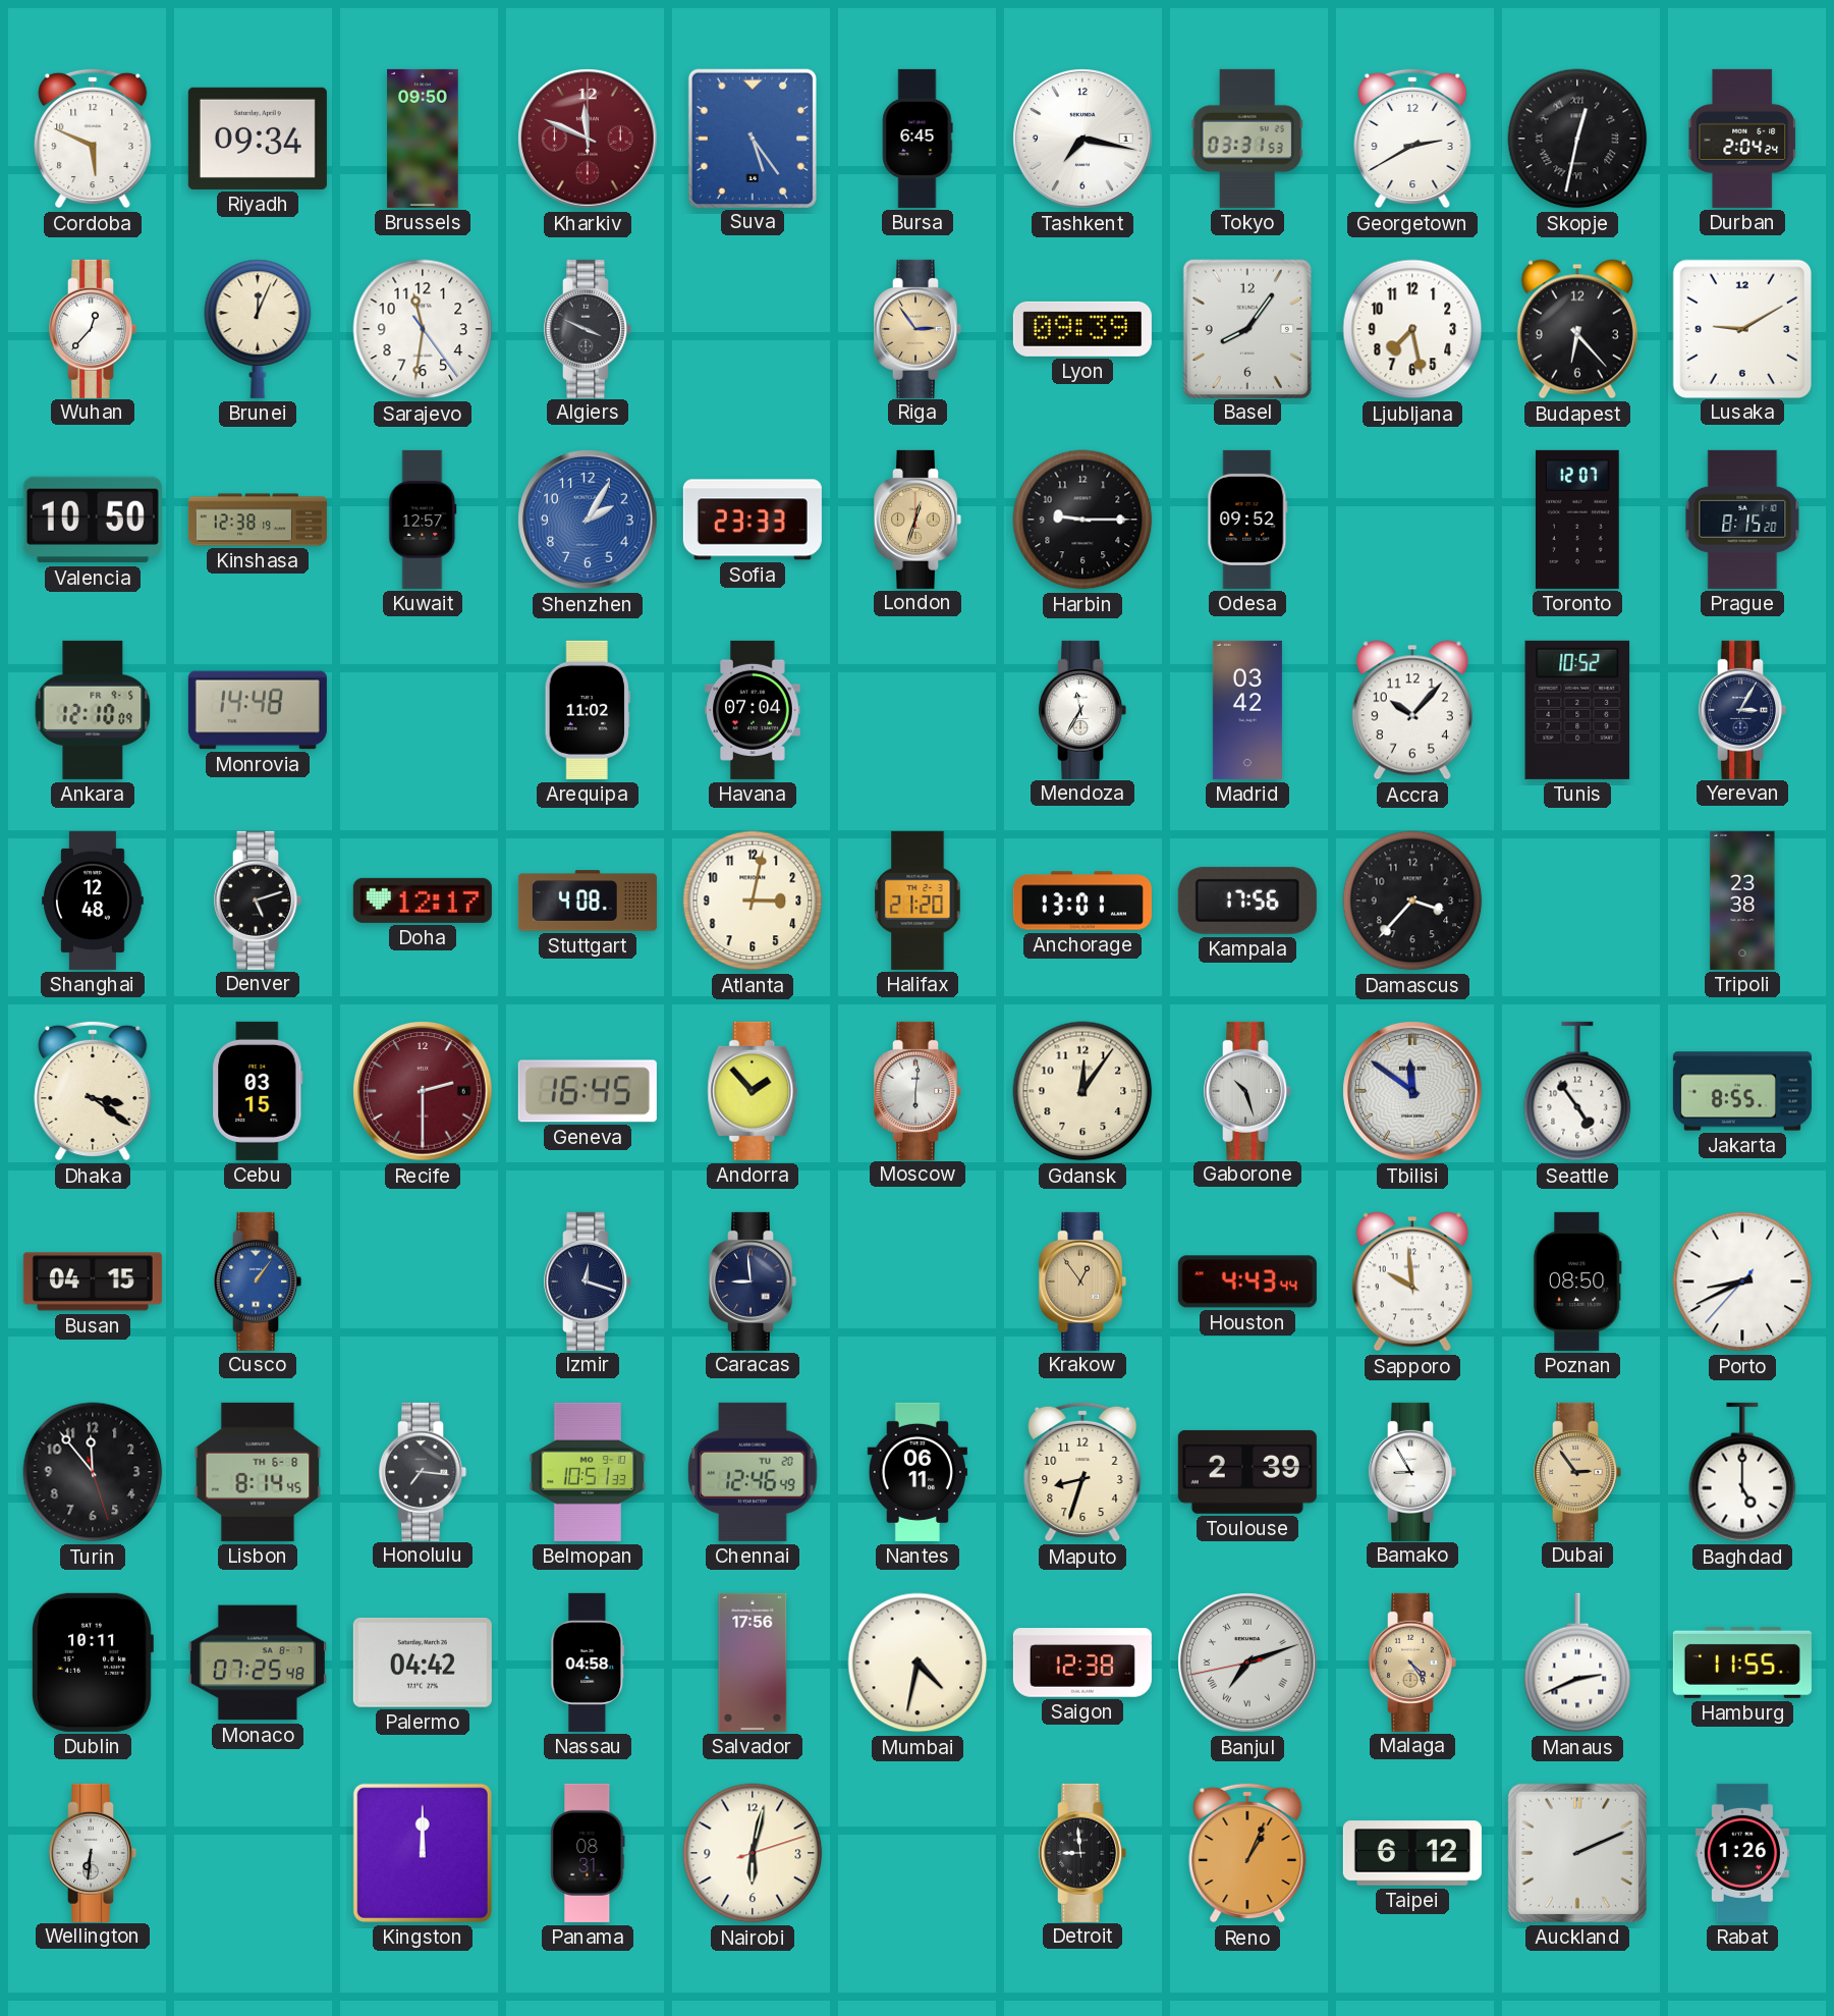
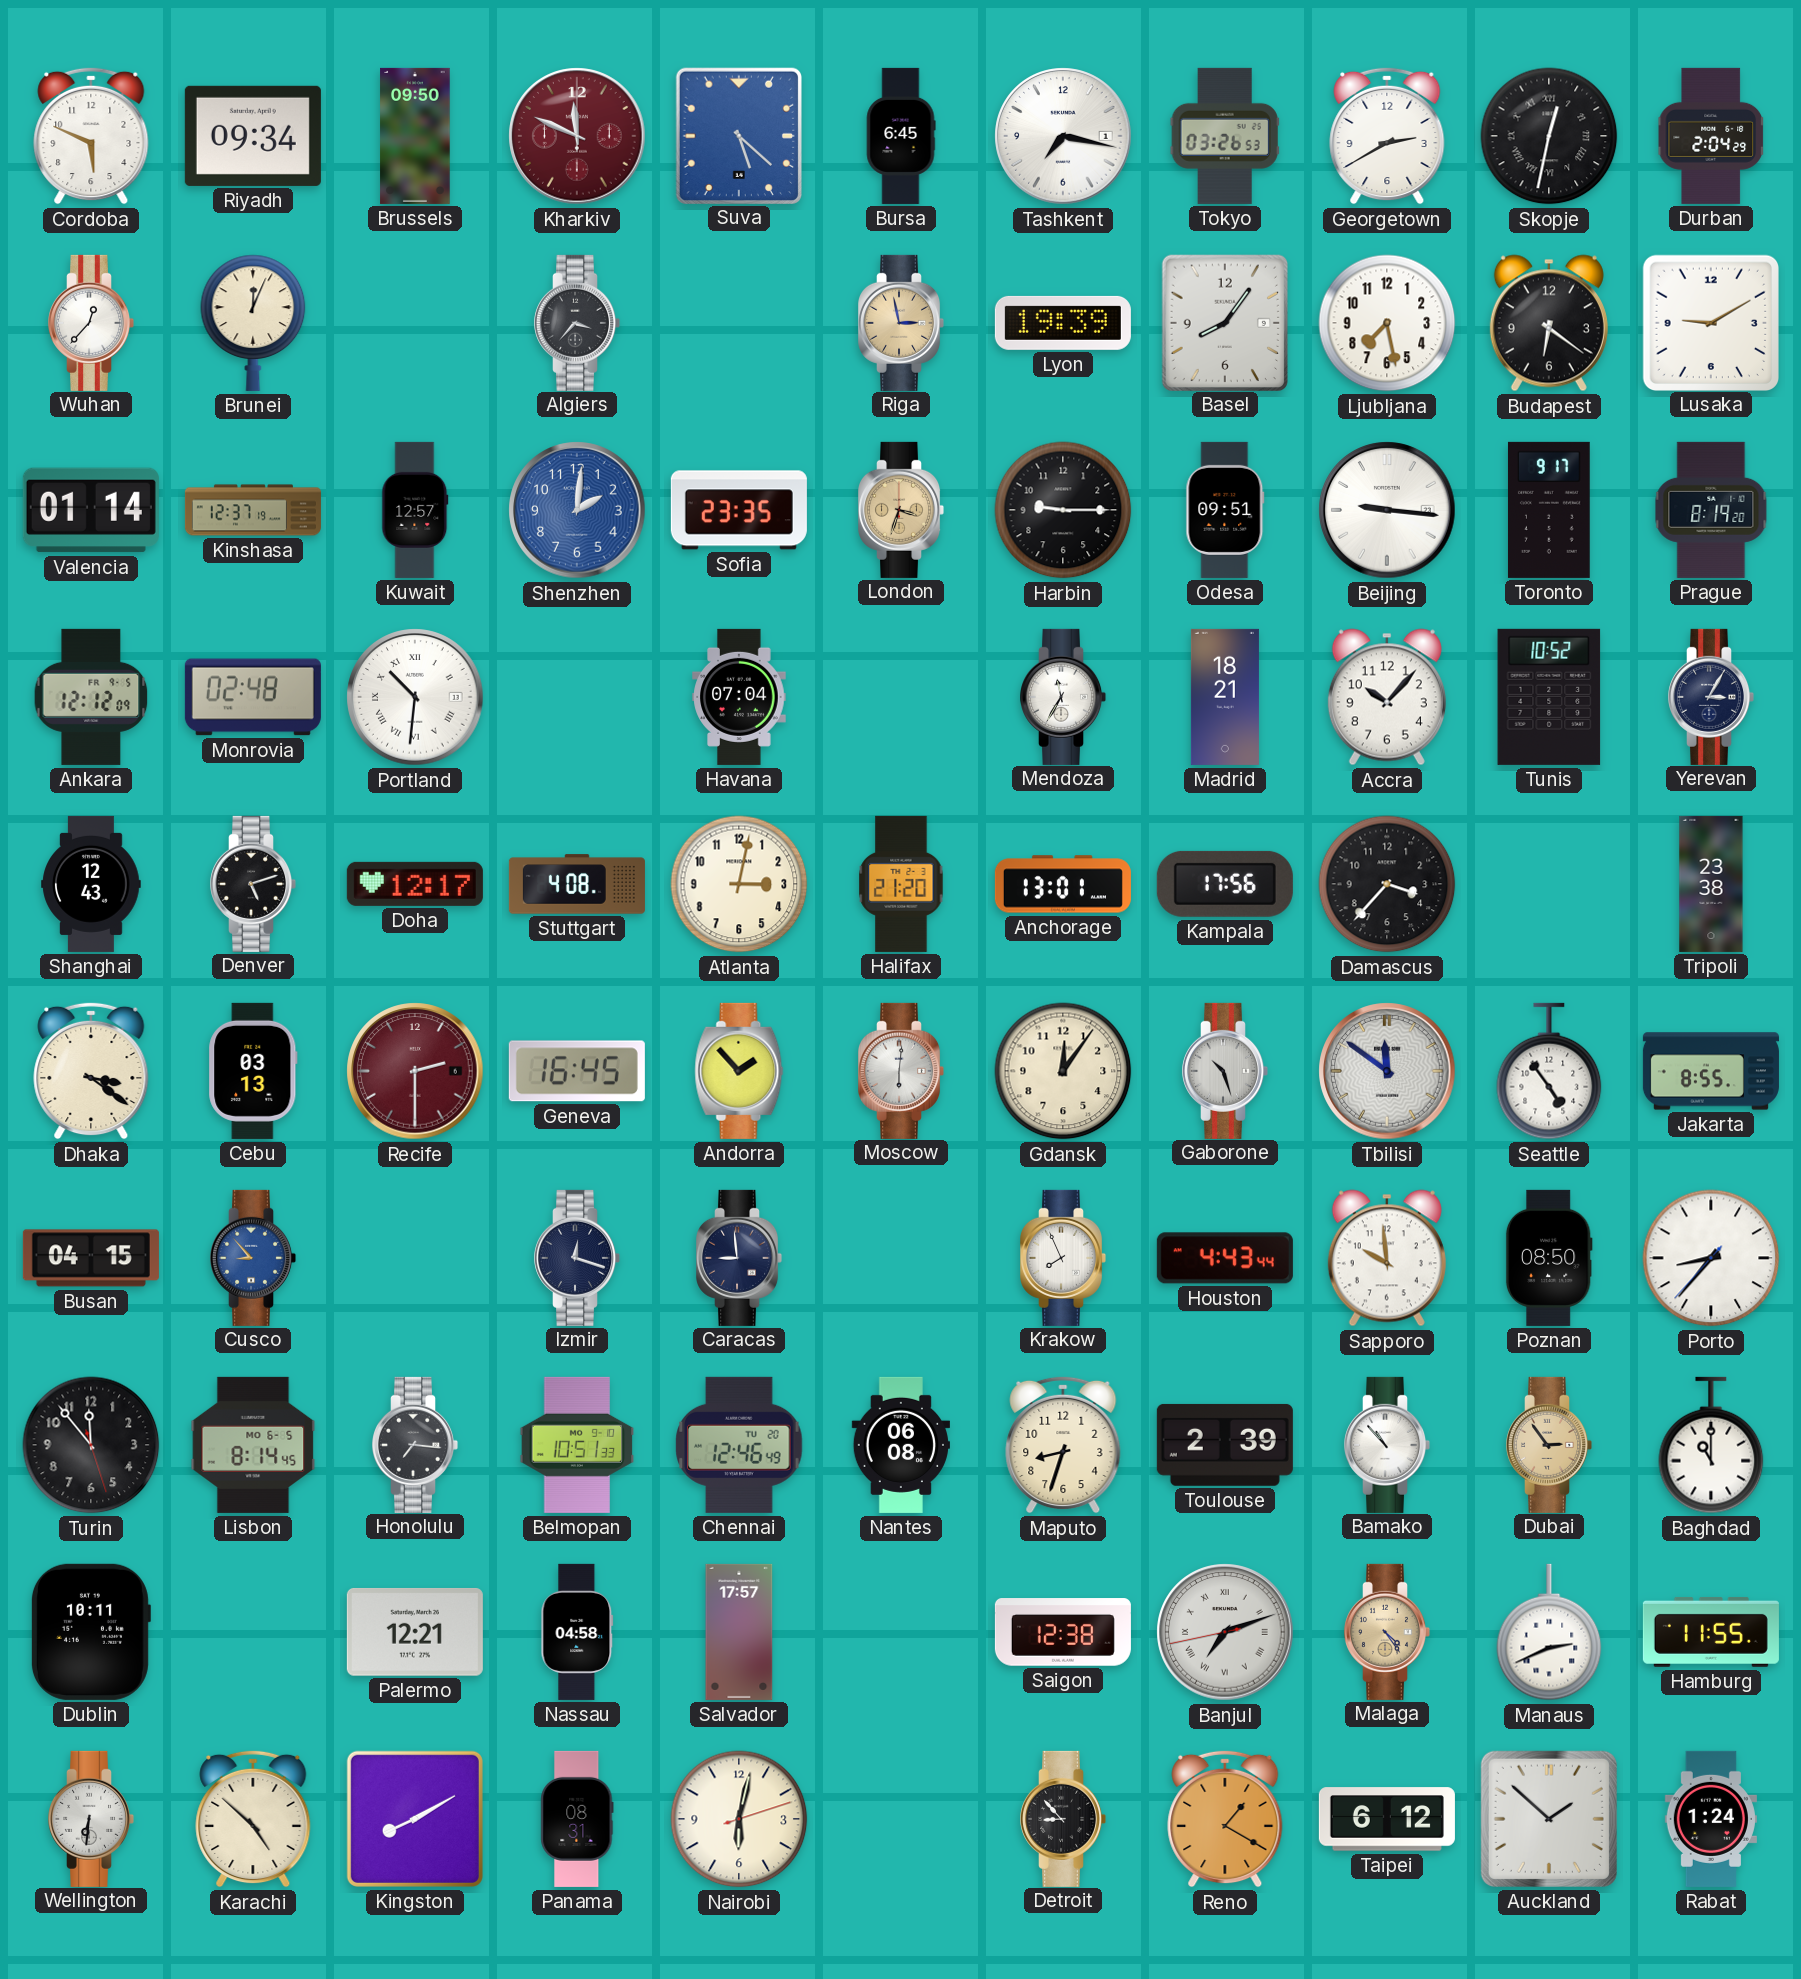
Suva: 5:24 -> 5:22
Tokyo: 03:31 -> 03:26
Durban: 2:04:24 -> 2:04:29
Sarajevo: 11:31 -> none
Algiers: 3:49 -> 3:37
Riga: 2:54 -> 2:58
Lyon: 09:39 -> 19:39
Budapest: 6:23 -> 6:21
Valencia: 10:50 -> 01:14
Kinshasa: 12:38 -> 12:37
Shenzhen: 2:05 -> 2:01
Sofia: 23:33 -> 23:35
London: 12:33 -> 3:33
Odesa: 09:52 -> 09:51
Beijing: none -> 9:16
Toronto: 12:07 -> 9:17
Prague: 8:15 -> 8:19
Ankara: 12:10 -> 12:12
Monrovia: 14:48 -> 02:48
Portland: none -> 10:31
Arequipa: 11:02 -> none
Madrid: 03:42 -> 18:21
Shanghai: 12:48 -> 12:43
Cebu: 03:15 -> 03:13
Cusco: 1:06 -> 8:53
Krakow: 12:54 -> 7:56
Krakow dial: champagne -> white
Porto: 8:40 -> 8:36
Lisbon date: TH 6-8 -> MO 6-5
Nantes: 06:11 -> 06:08
Bamako: 8:55 -> 10:53
Baghdad: 5:00 -> 11:00
Monaco: 07:25 -> none
Palermo: 04:42 -> 12:21
Salvador: 17:56 -> 17:57
Mumbai: 4:32 -> none
Karachi: none -> 4:52
Kingston: 12:00 -> 8:10
Detroit: 8:59 -> 8:53
Reno: 1:04 -> 1:20
Auckland: 2:11 -> 1:52
Rabat: 1:26 -> 1:24
